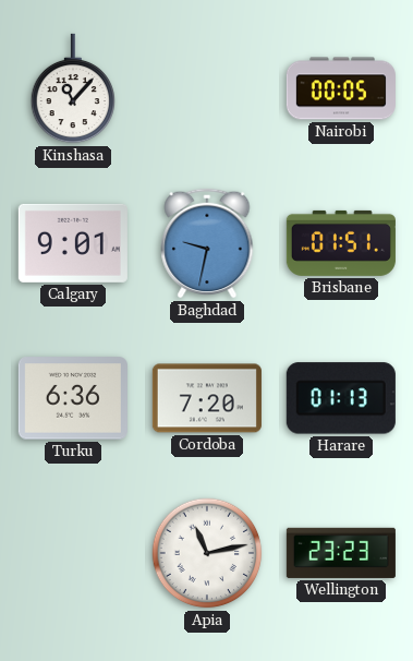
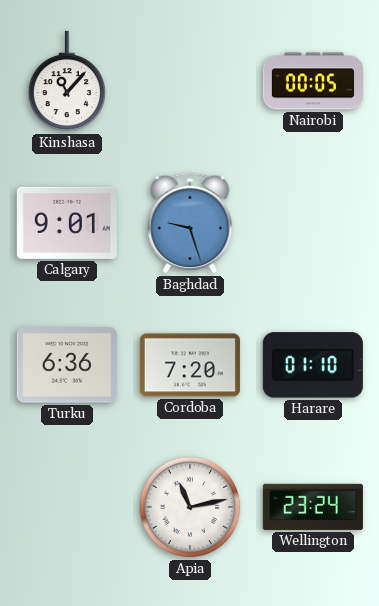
Baghdad: 9:32 -> 9:27
Brisbane: 01:51 -> none
Harare: 01:13 -> 01:10
Wellington: 23:23 -> 23:24
